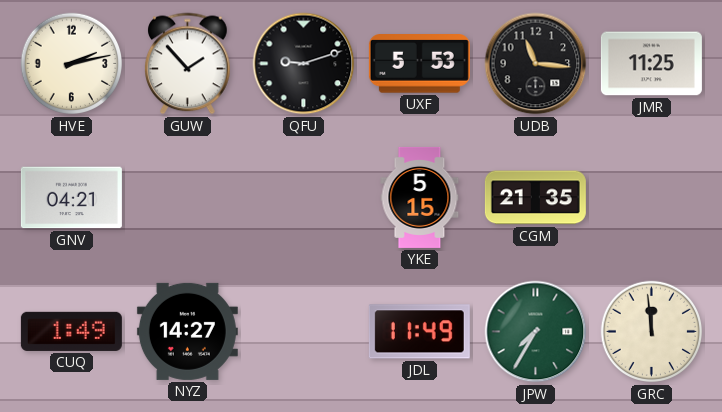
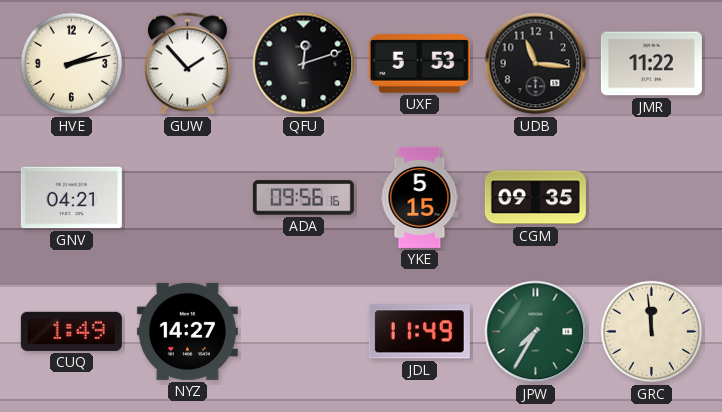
QFU: 9:12 -> 12:12
JMR: 11:25 -> 11:22
ADA: none -> 09:56
CGM: 21:35 -> 09:35
